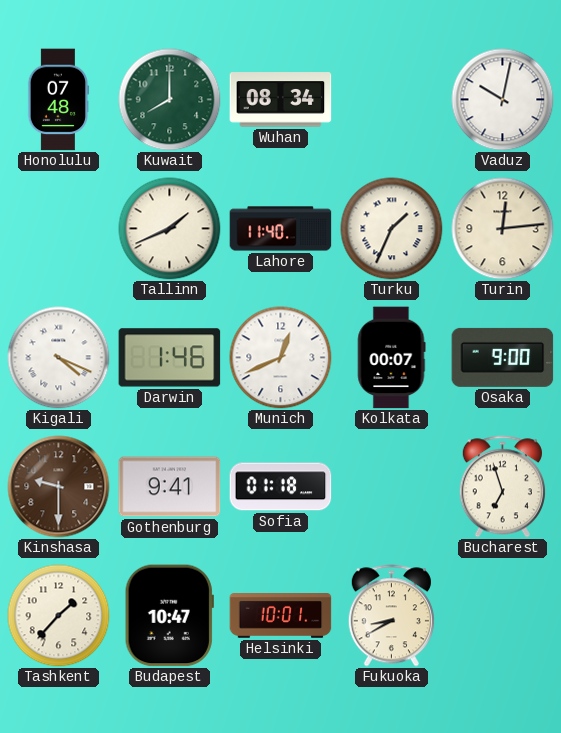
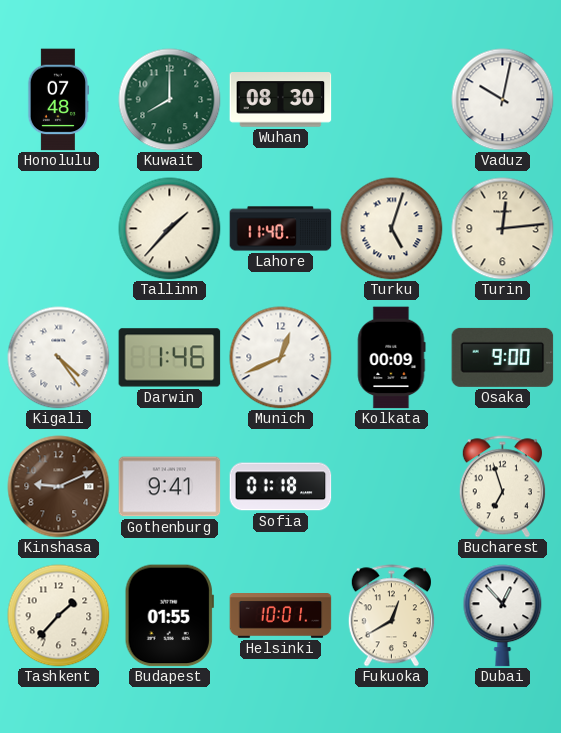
Wuhan: 08:34 -> 08:30
Tallinn: 1:41 -> 1:37
Turku: 1:34 -> 5:03
Kigali: 4:19 -> 4:24
Kolkata: 00:07 -> 00:09
Kinshasa: 9:30 -> 9:11
Budapest: 10:47 -> 01:55
Fukuoka: 8:40 -> 12:40
Dubai: none -> 12:53
